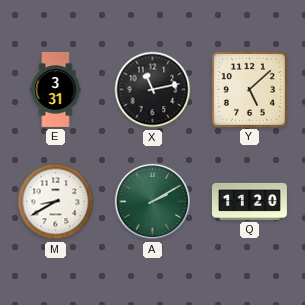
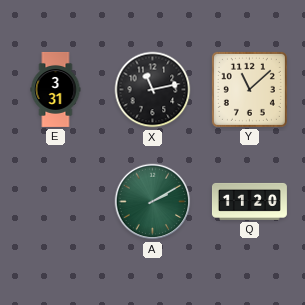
Y: 5:08 -> 11:08
M: 8:40 -> none
